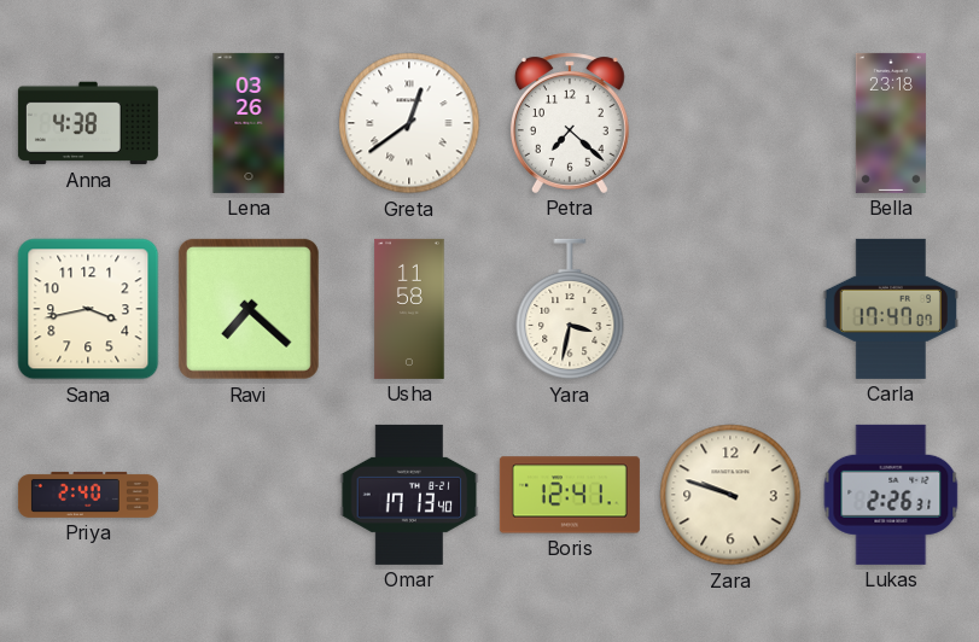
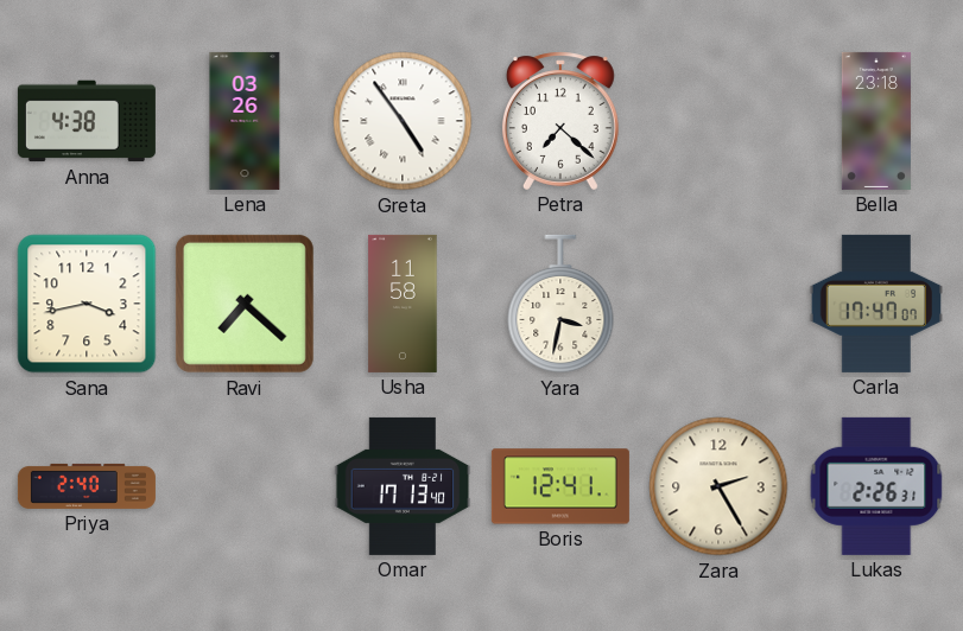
Greta: 12:39 -> 4:54
Zara: 9:48 -> 2:25
